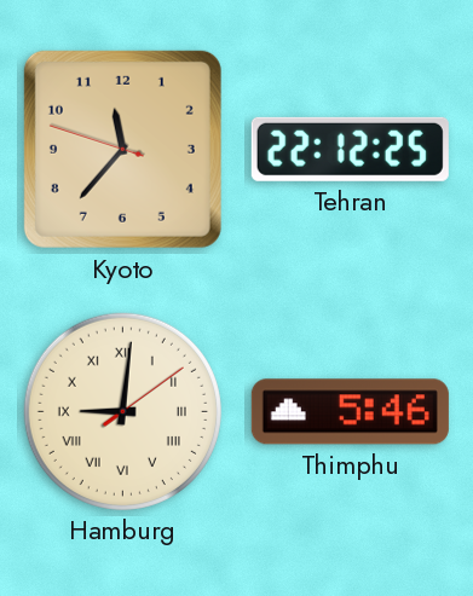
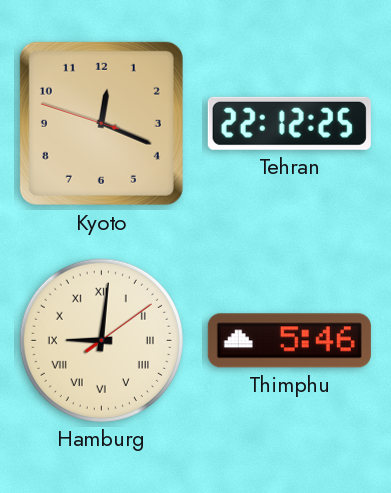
Kyoto: 11:36 -> 12:18
